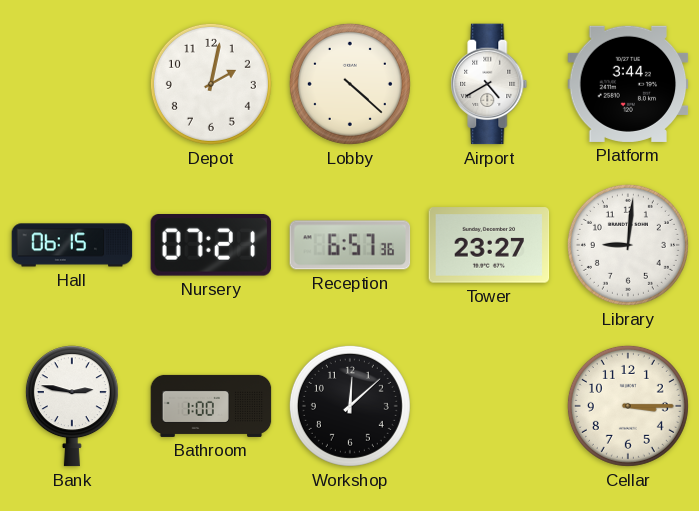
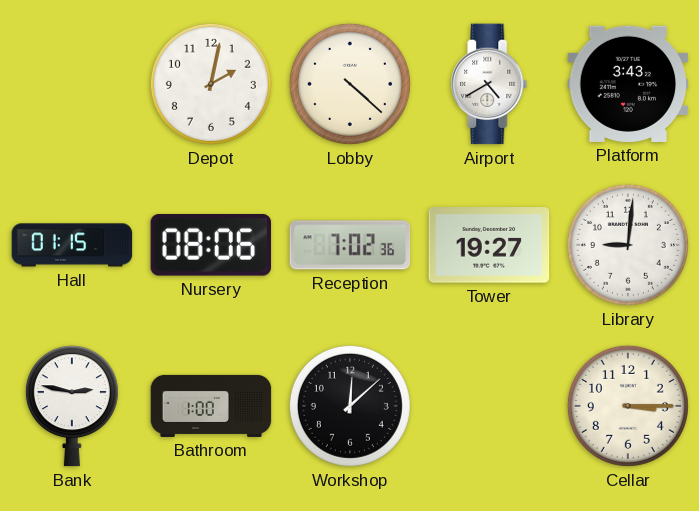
Platform: 3:44 -> 3:43
Hall: 06:15 -> 01:15
Nursery: 07:21 -> 08:06
Reception: 6:57 -> 7:02
Tower: 23:27 -> 19:27
